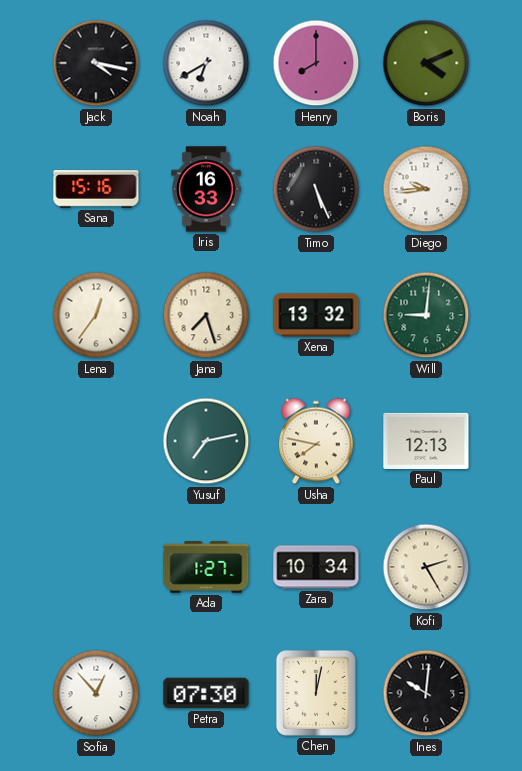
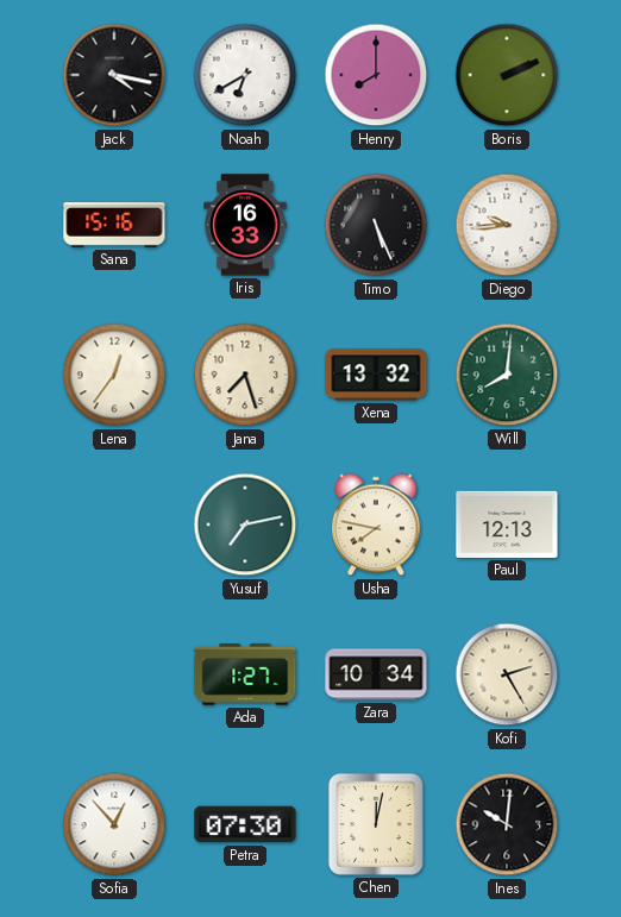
Boris: 4:11 -> 2:11
Will: 9:01 -> 8:01
